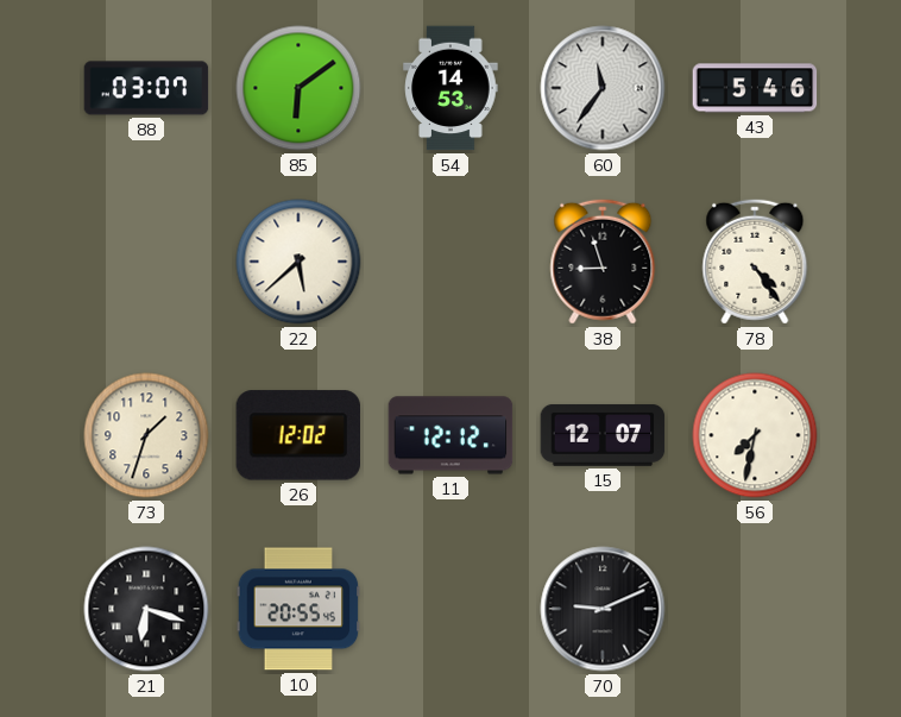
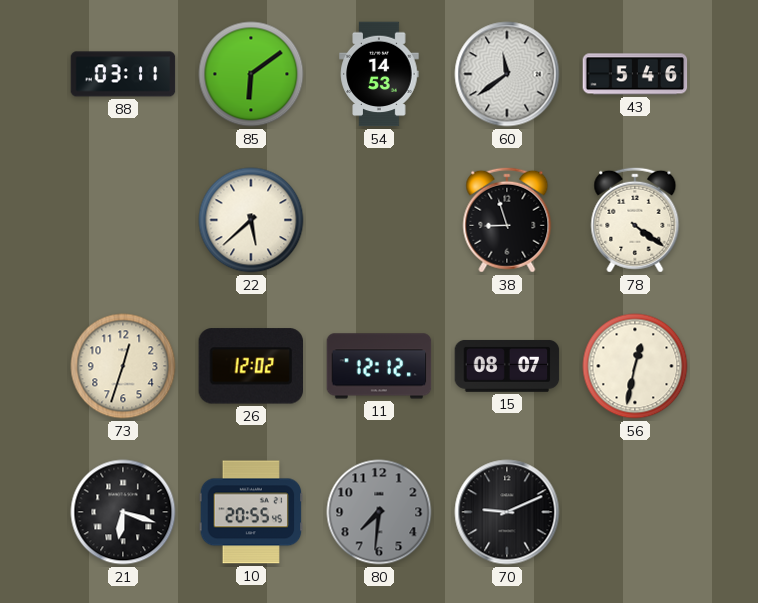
88: 03:07 -> 03:11
60: 11:36 -> 11:39
78: 4:24 -> 4:21
73: 1:33 -> 12:33
15: 12:07 -> 08:07
56: 7:32 -> 12:32
80: none -> 7:31
